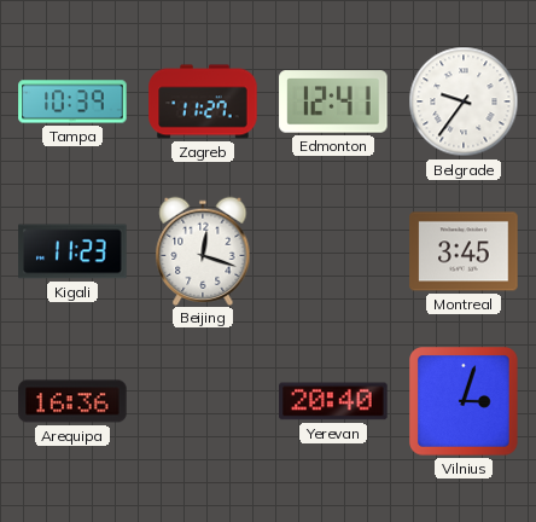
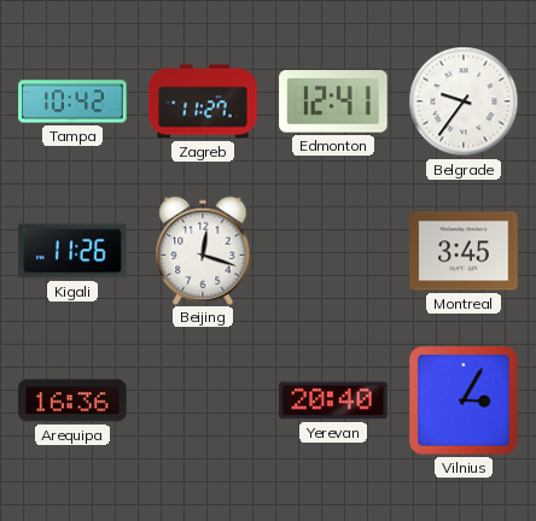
Tampa: 10:39 -> 10:42
Kigali: 11:23 -> 11:26
Vilnius: 3:03 -> 3:05
